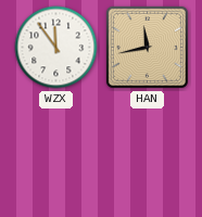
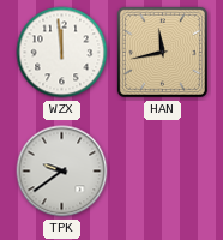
WZX: 11:54 -> 11:59
TPK: none -> 9:39
